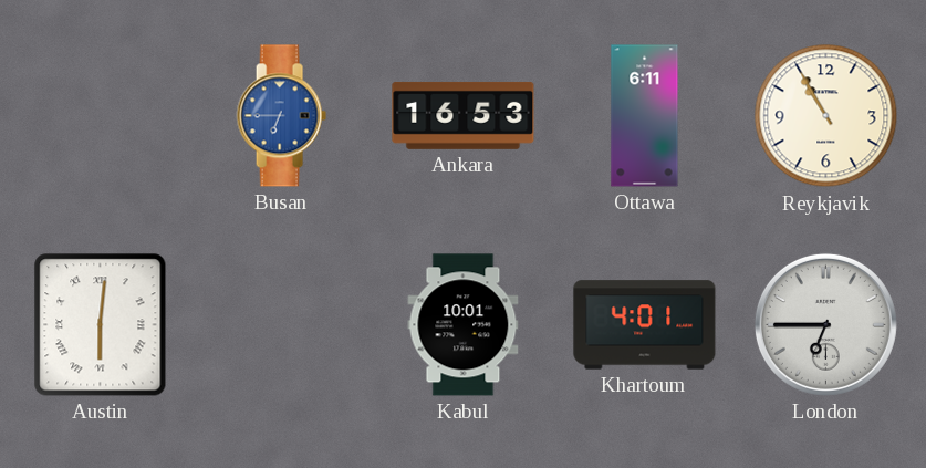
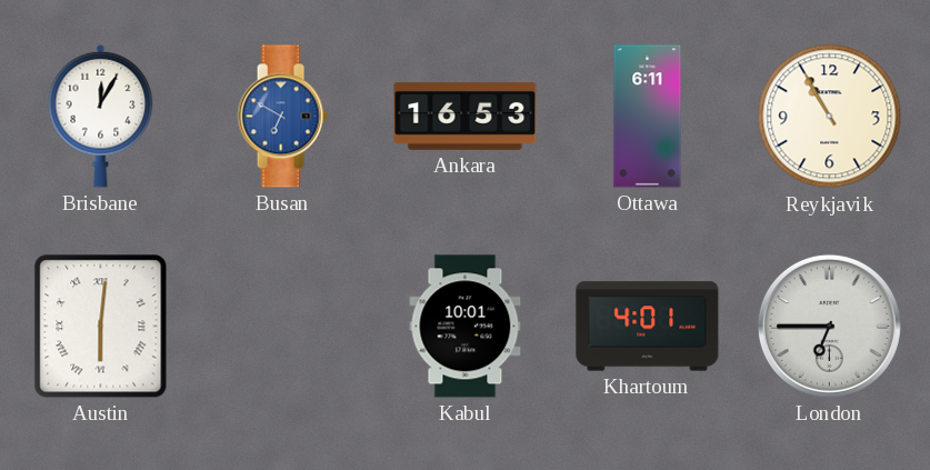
Brisbane: none -> 12:05
Busan: 6:45 -> 6:50
